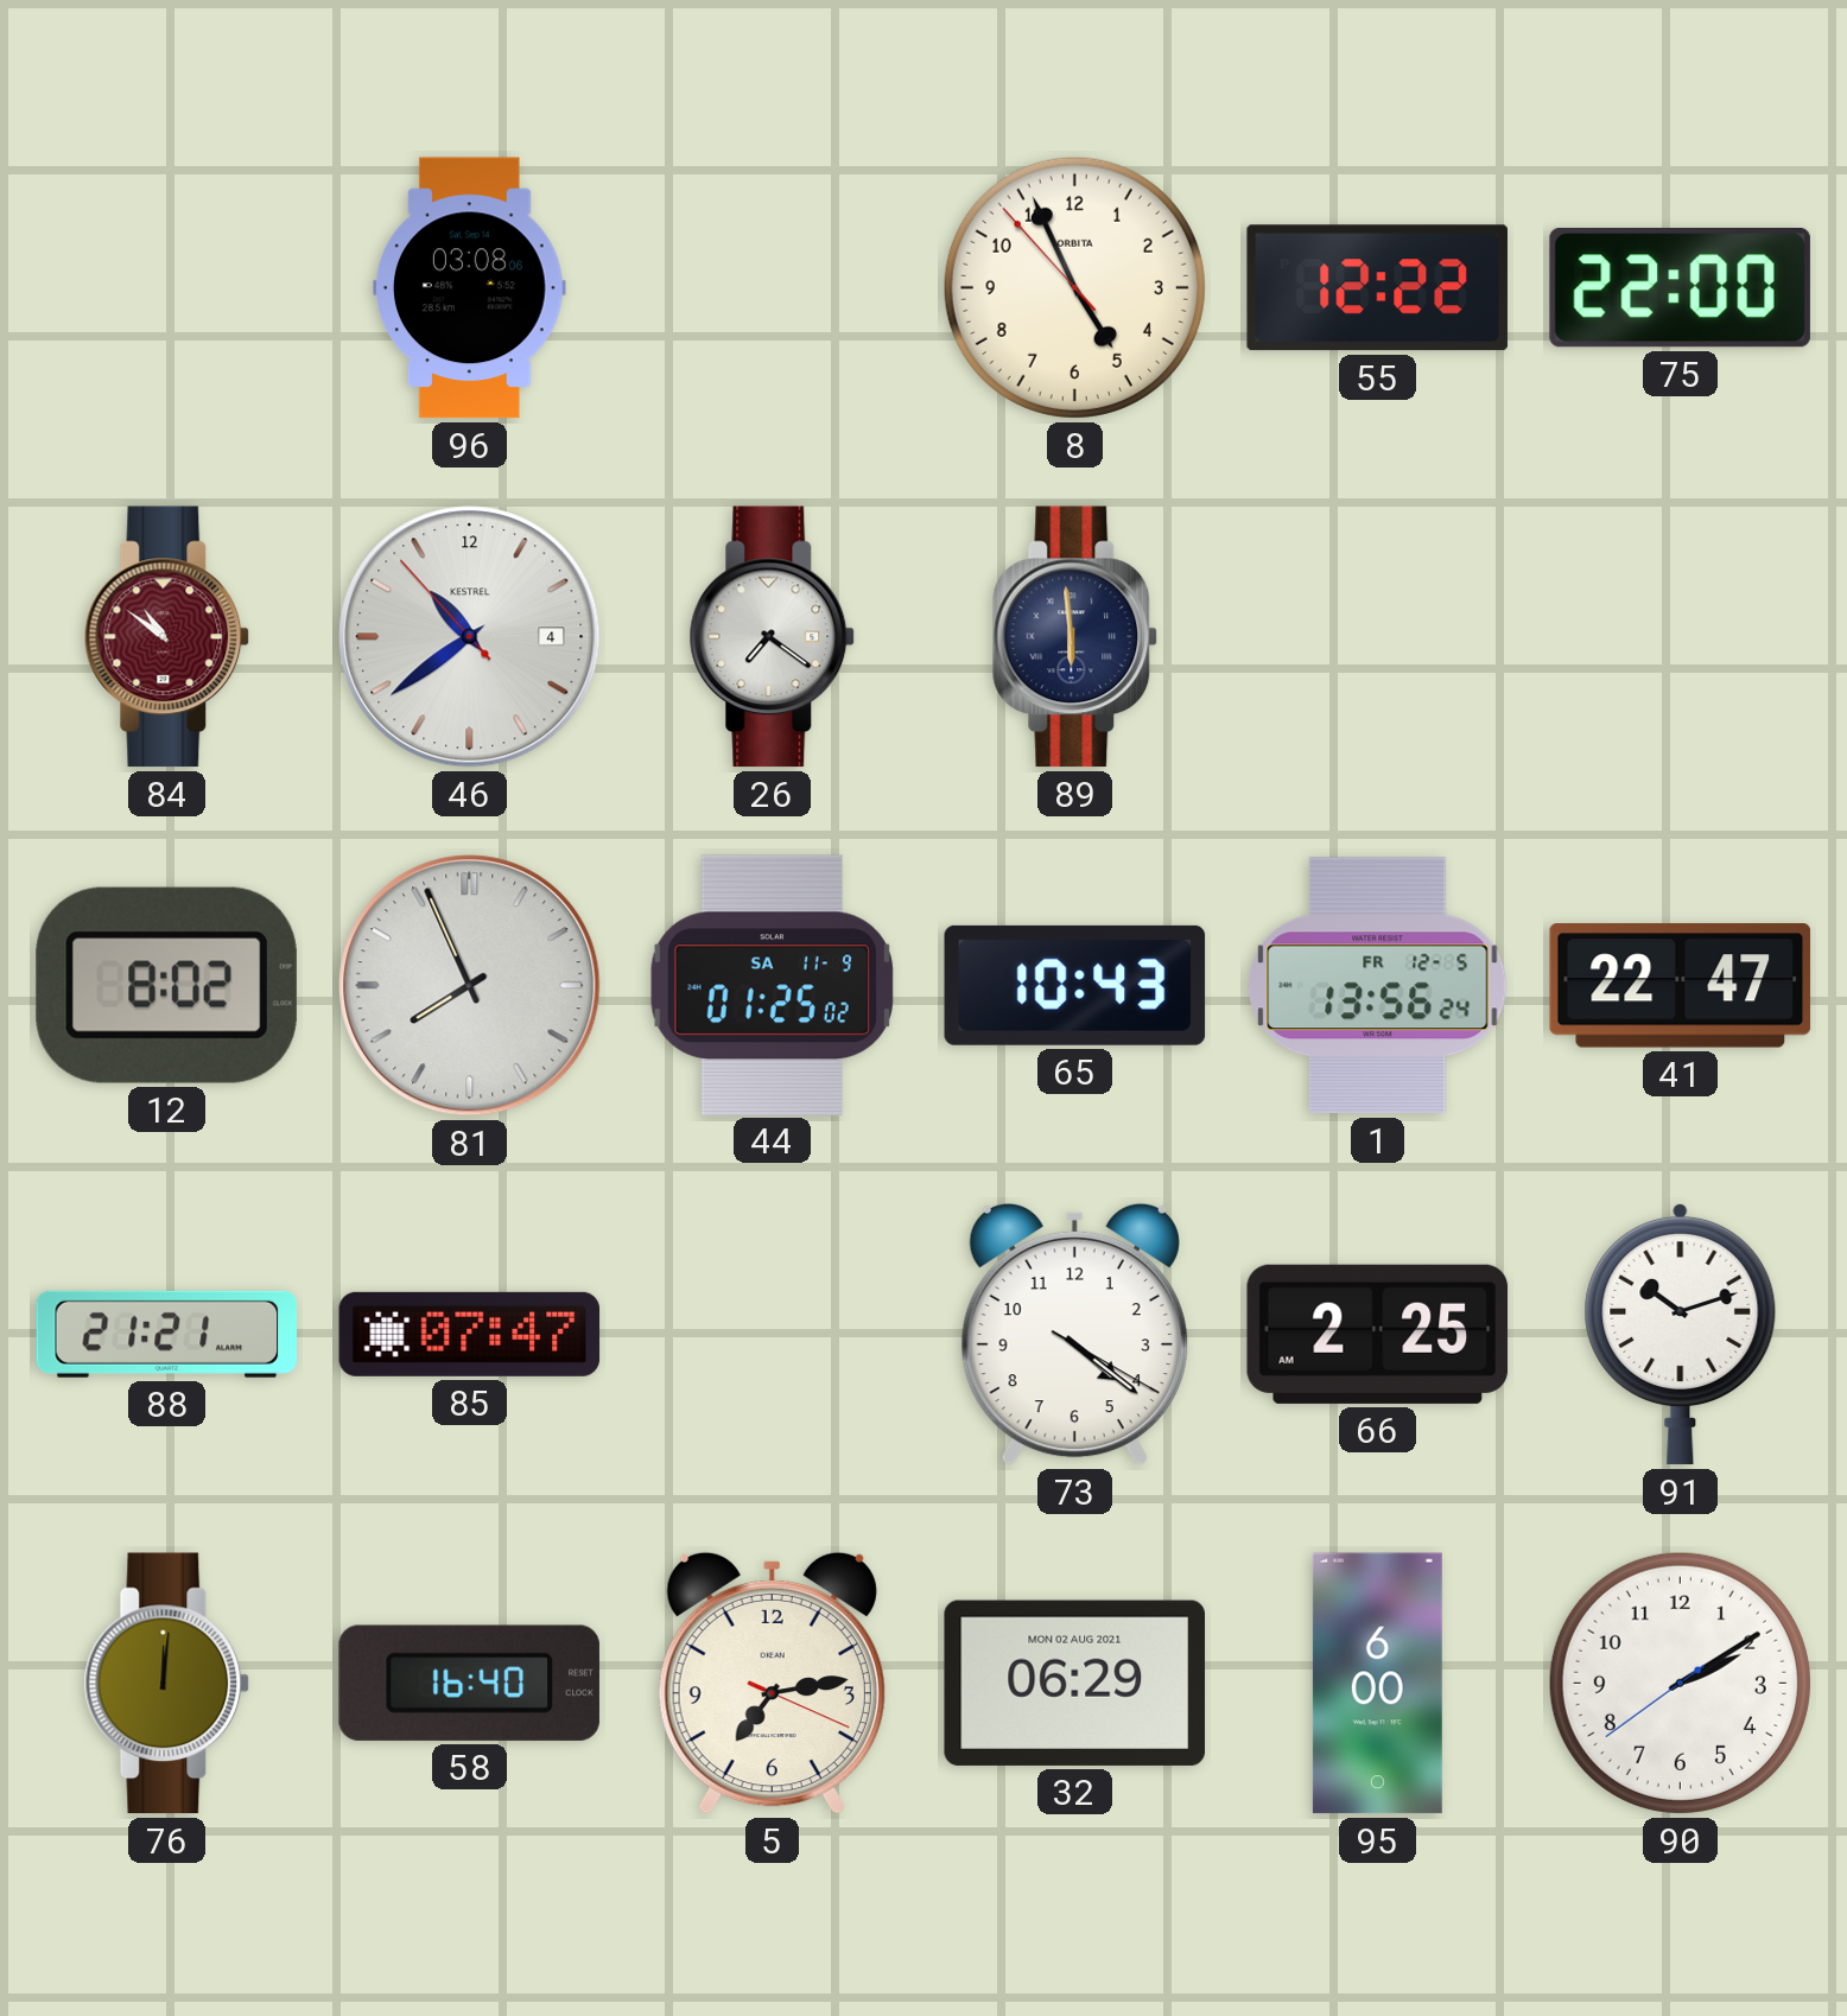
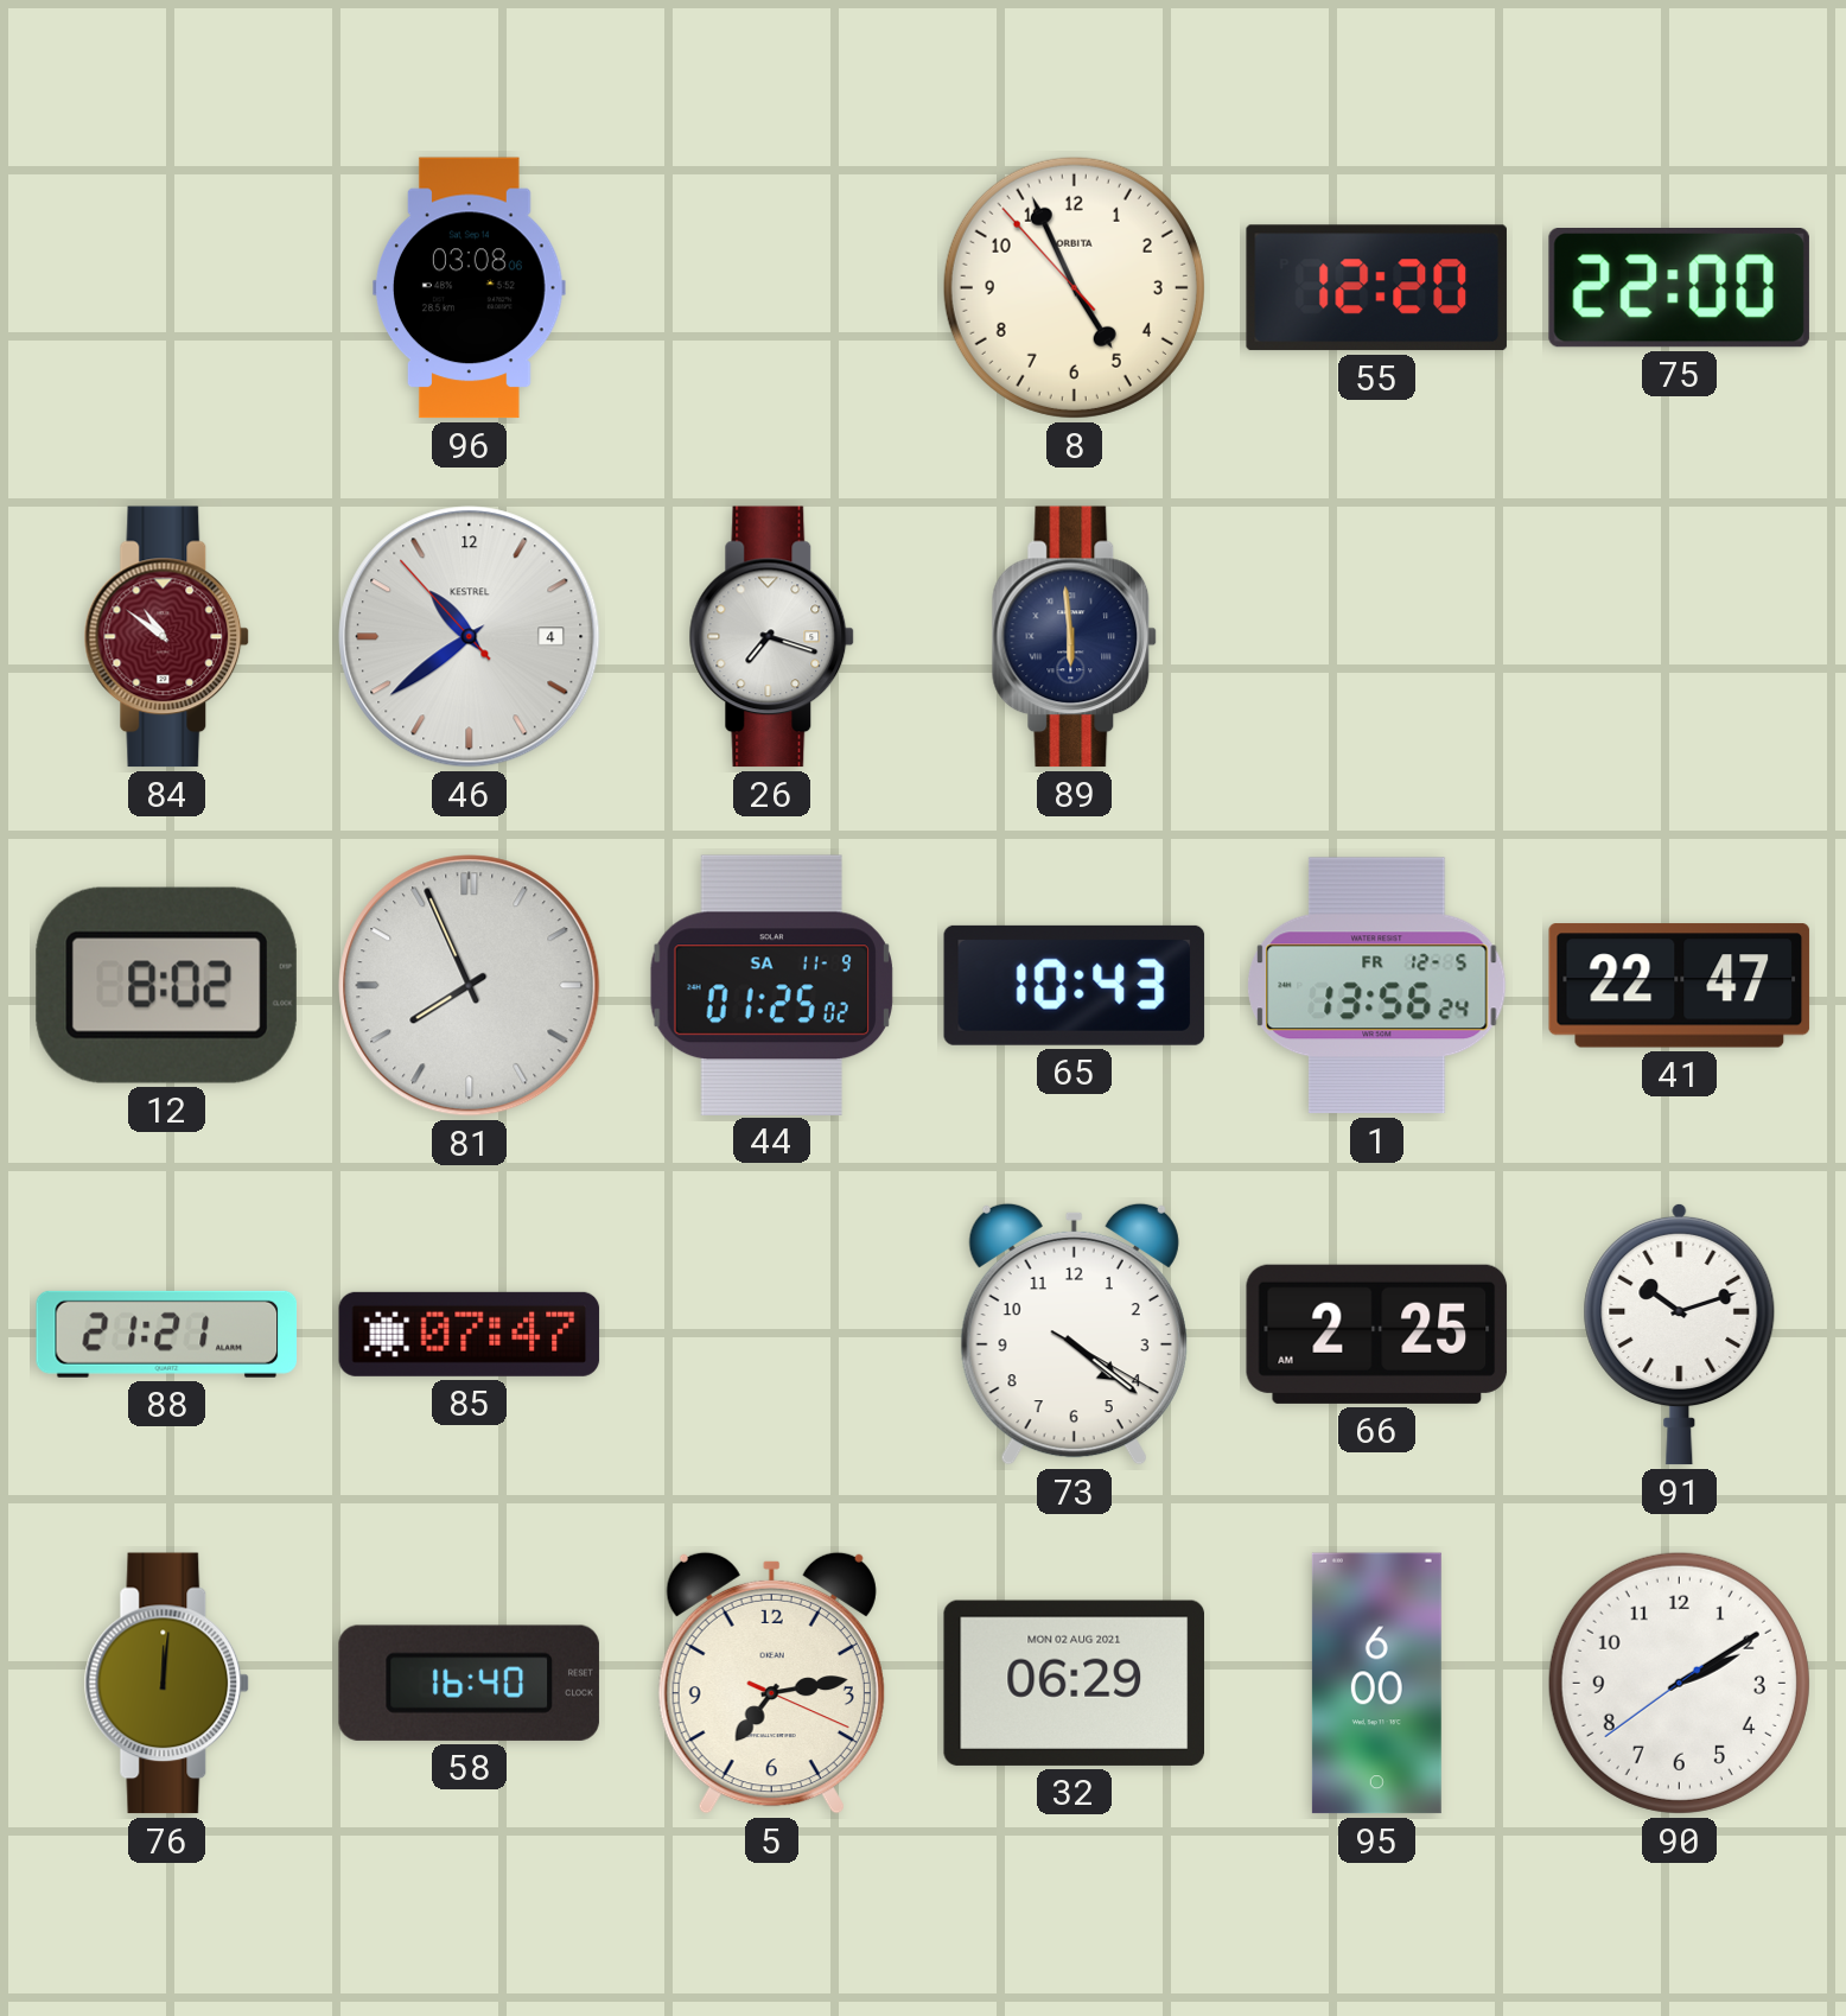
55: 12:22 -> 12:20
26: 7:21 -> 7:18
